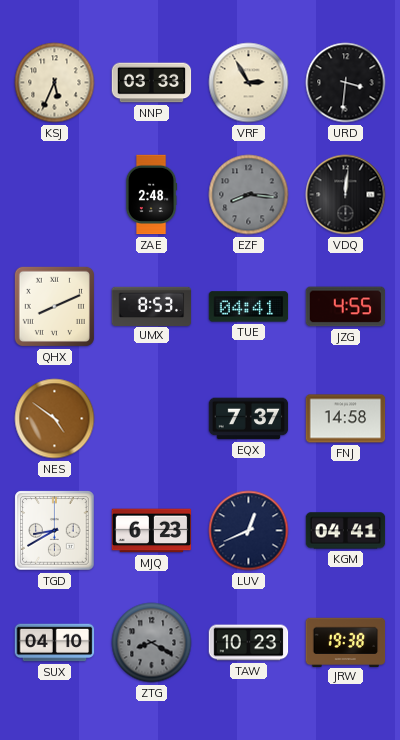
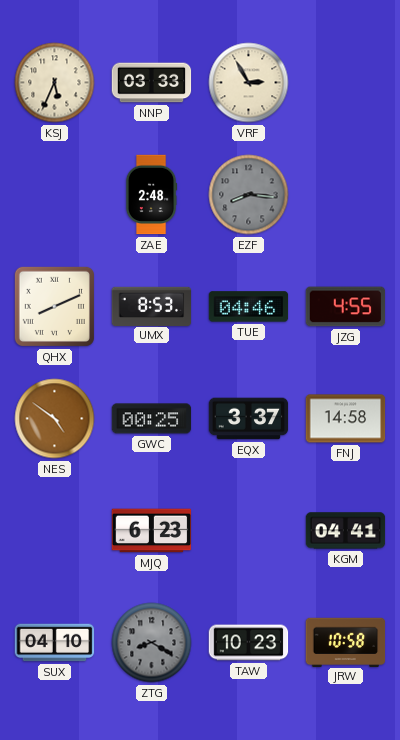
URD: 3:31 -> none
VDQ: 12:01 -> none
TUE: 04:41 -> 04:46
GWC: none -> 00:25
EQX: 7:37 -> 3:37
TGD: 8:40 -> none
LUV: 12:41 -> none
JRW: 19:38 -> 10:58
